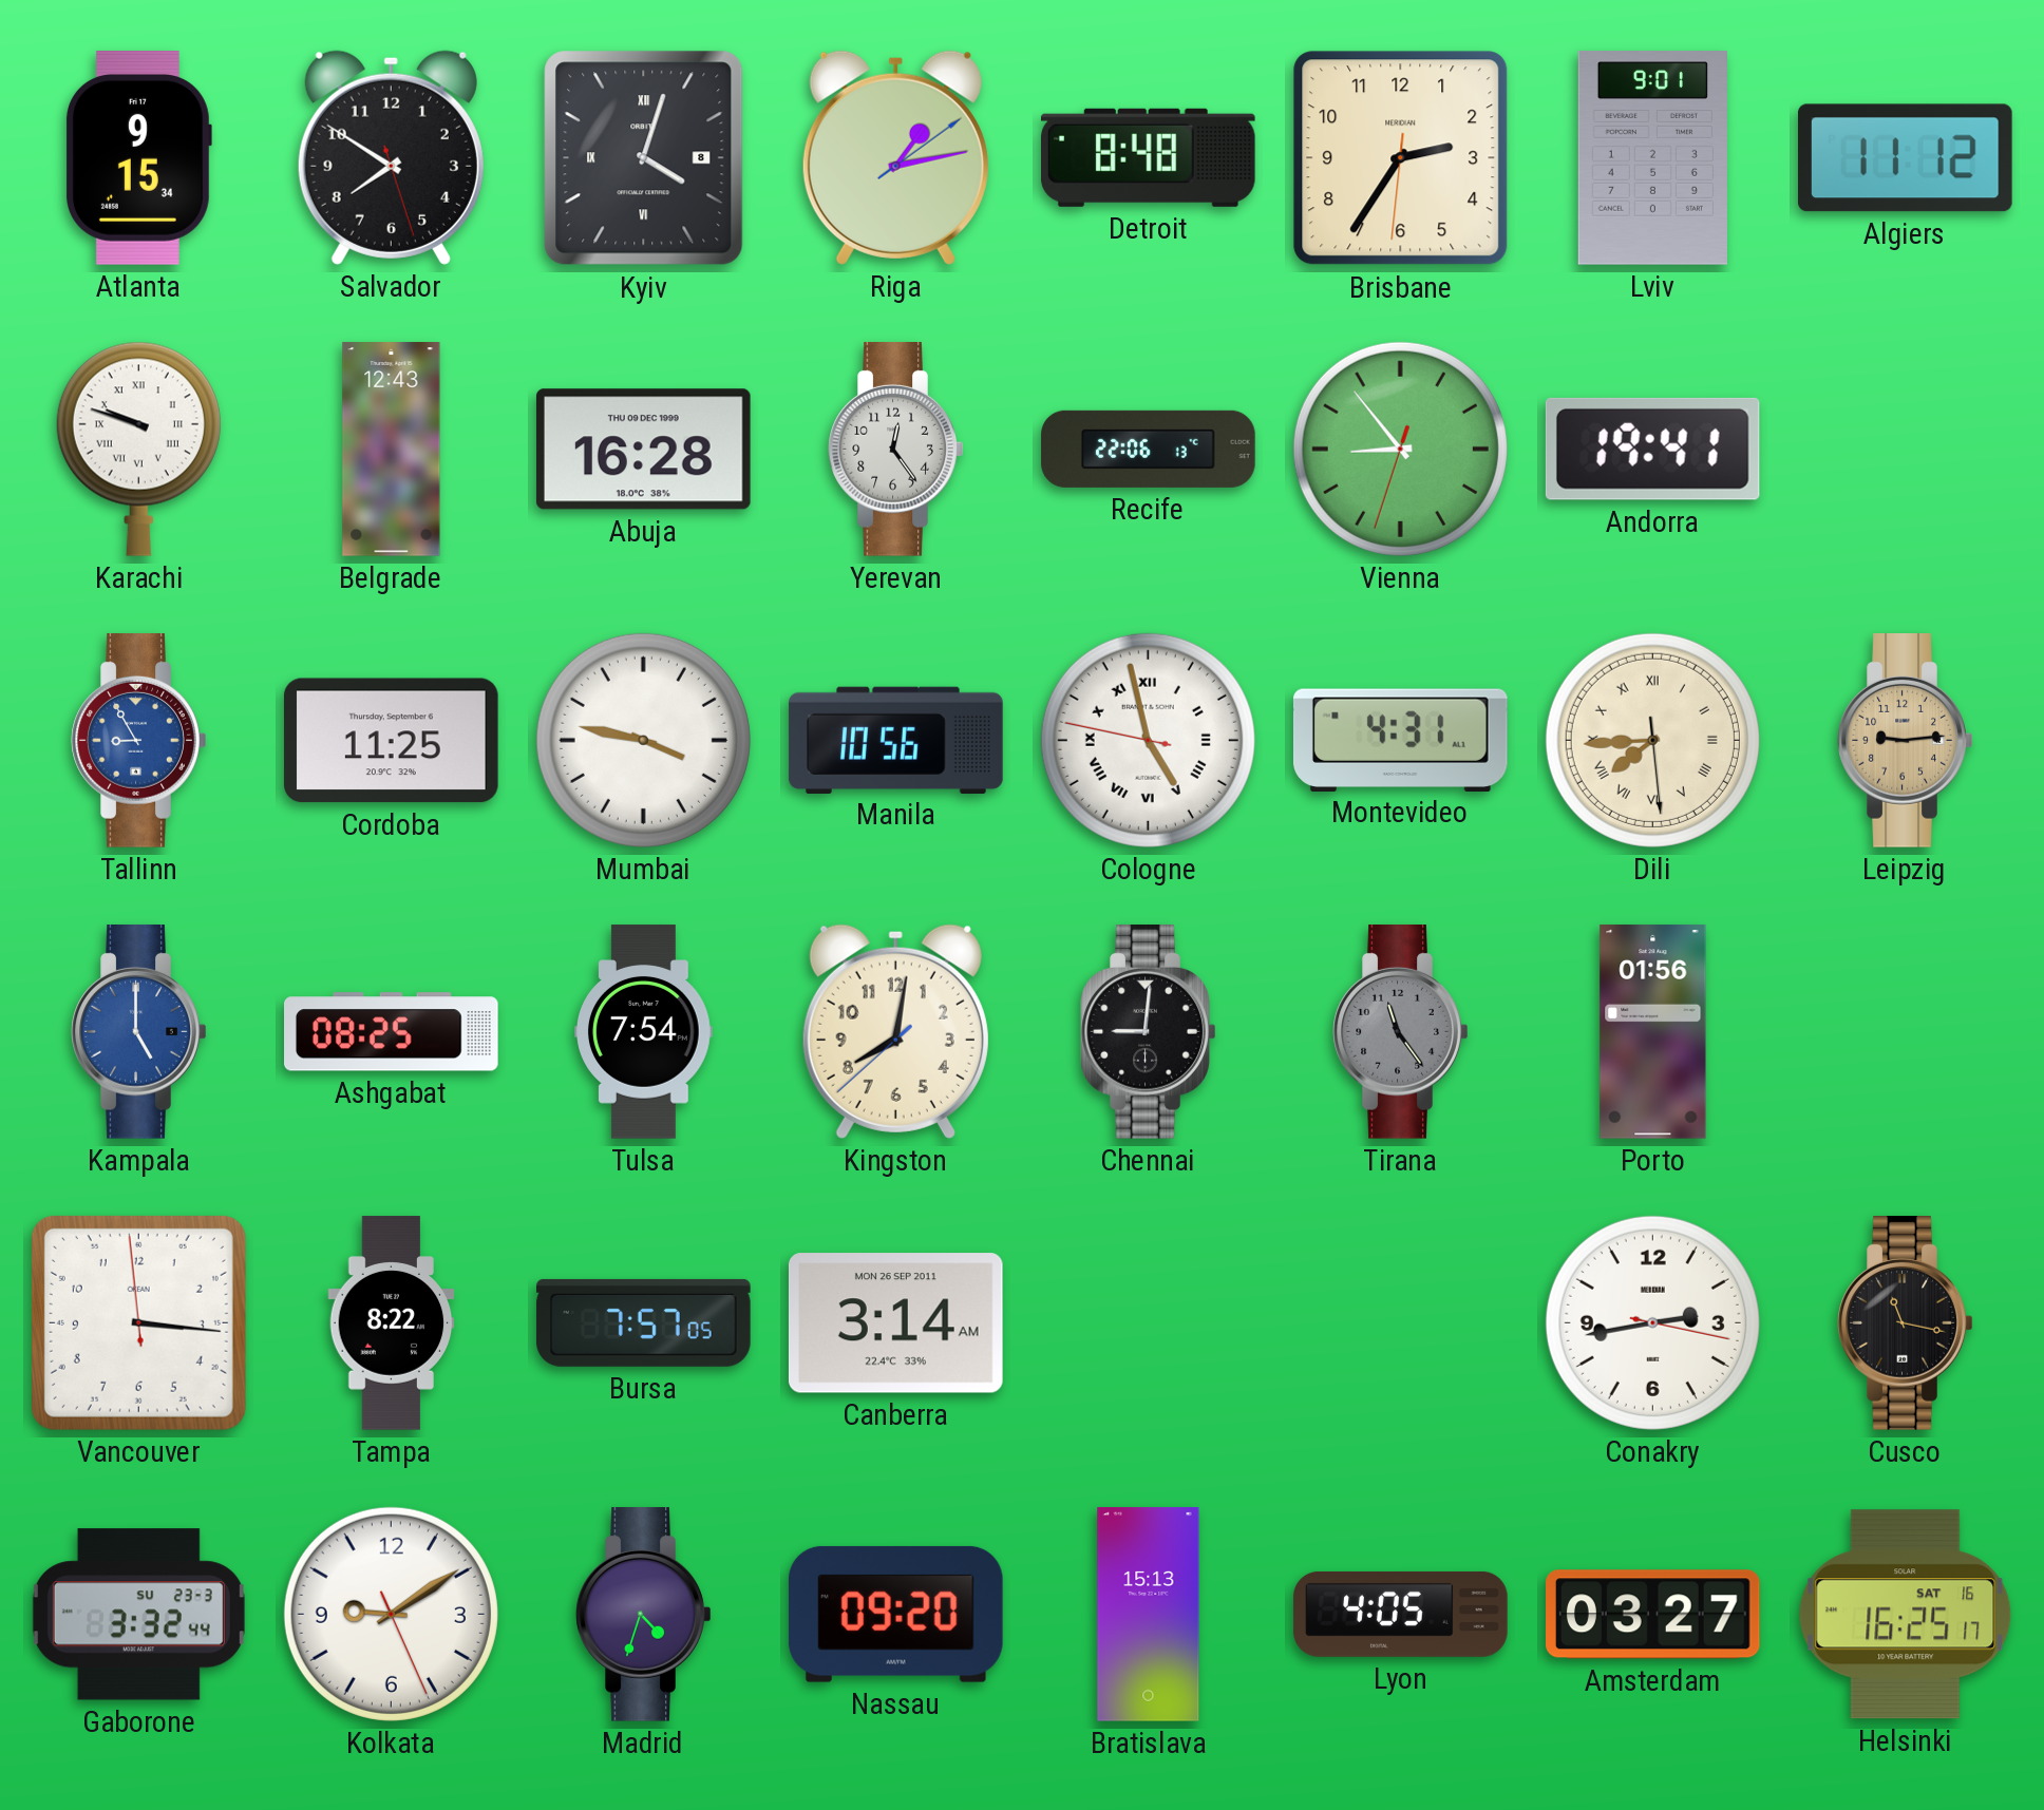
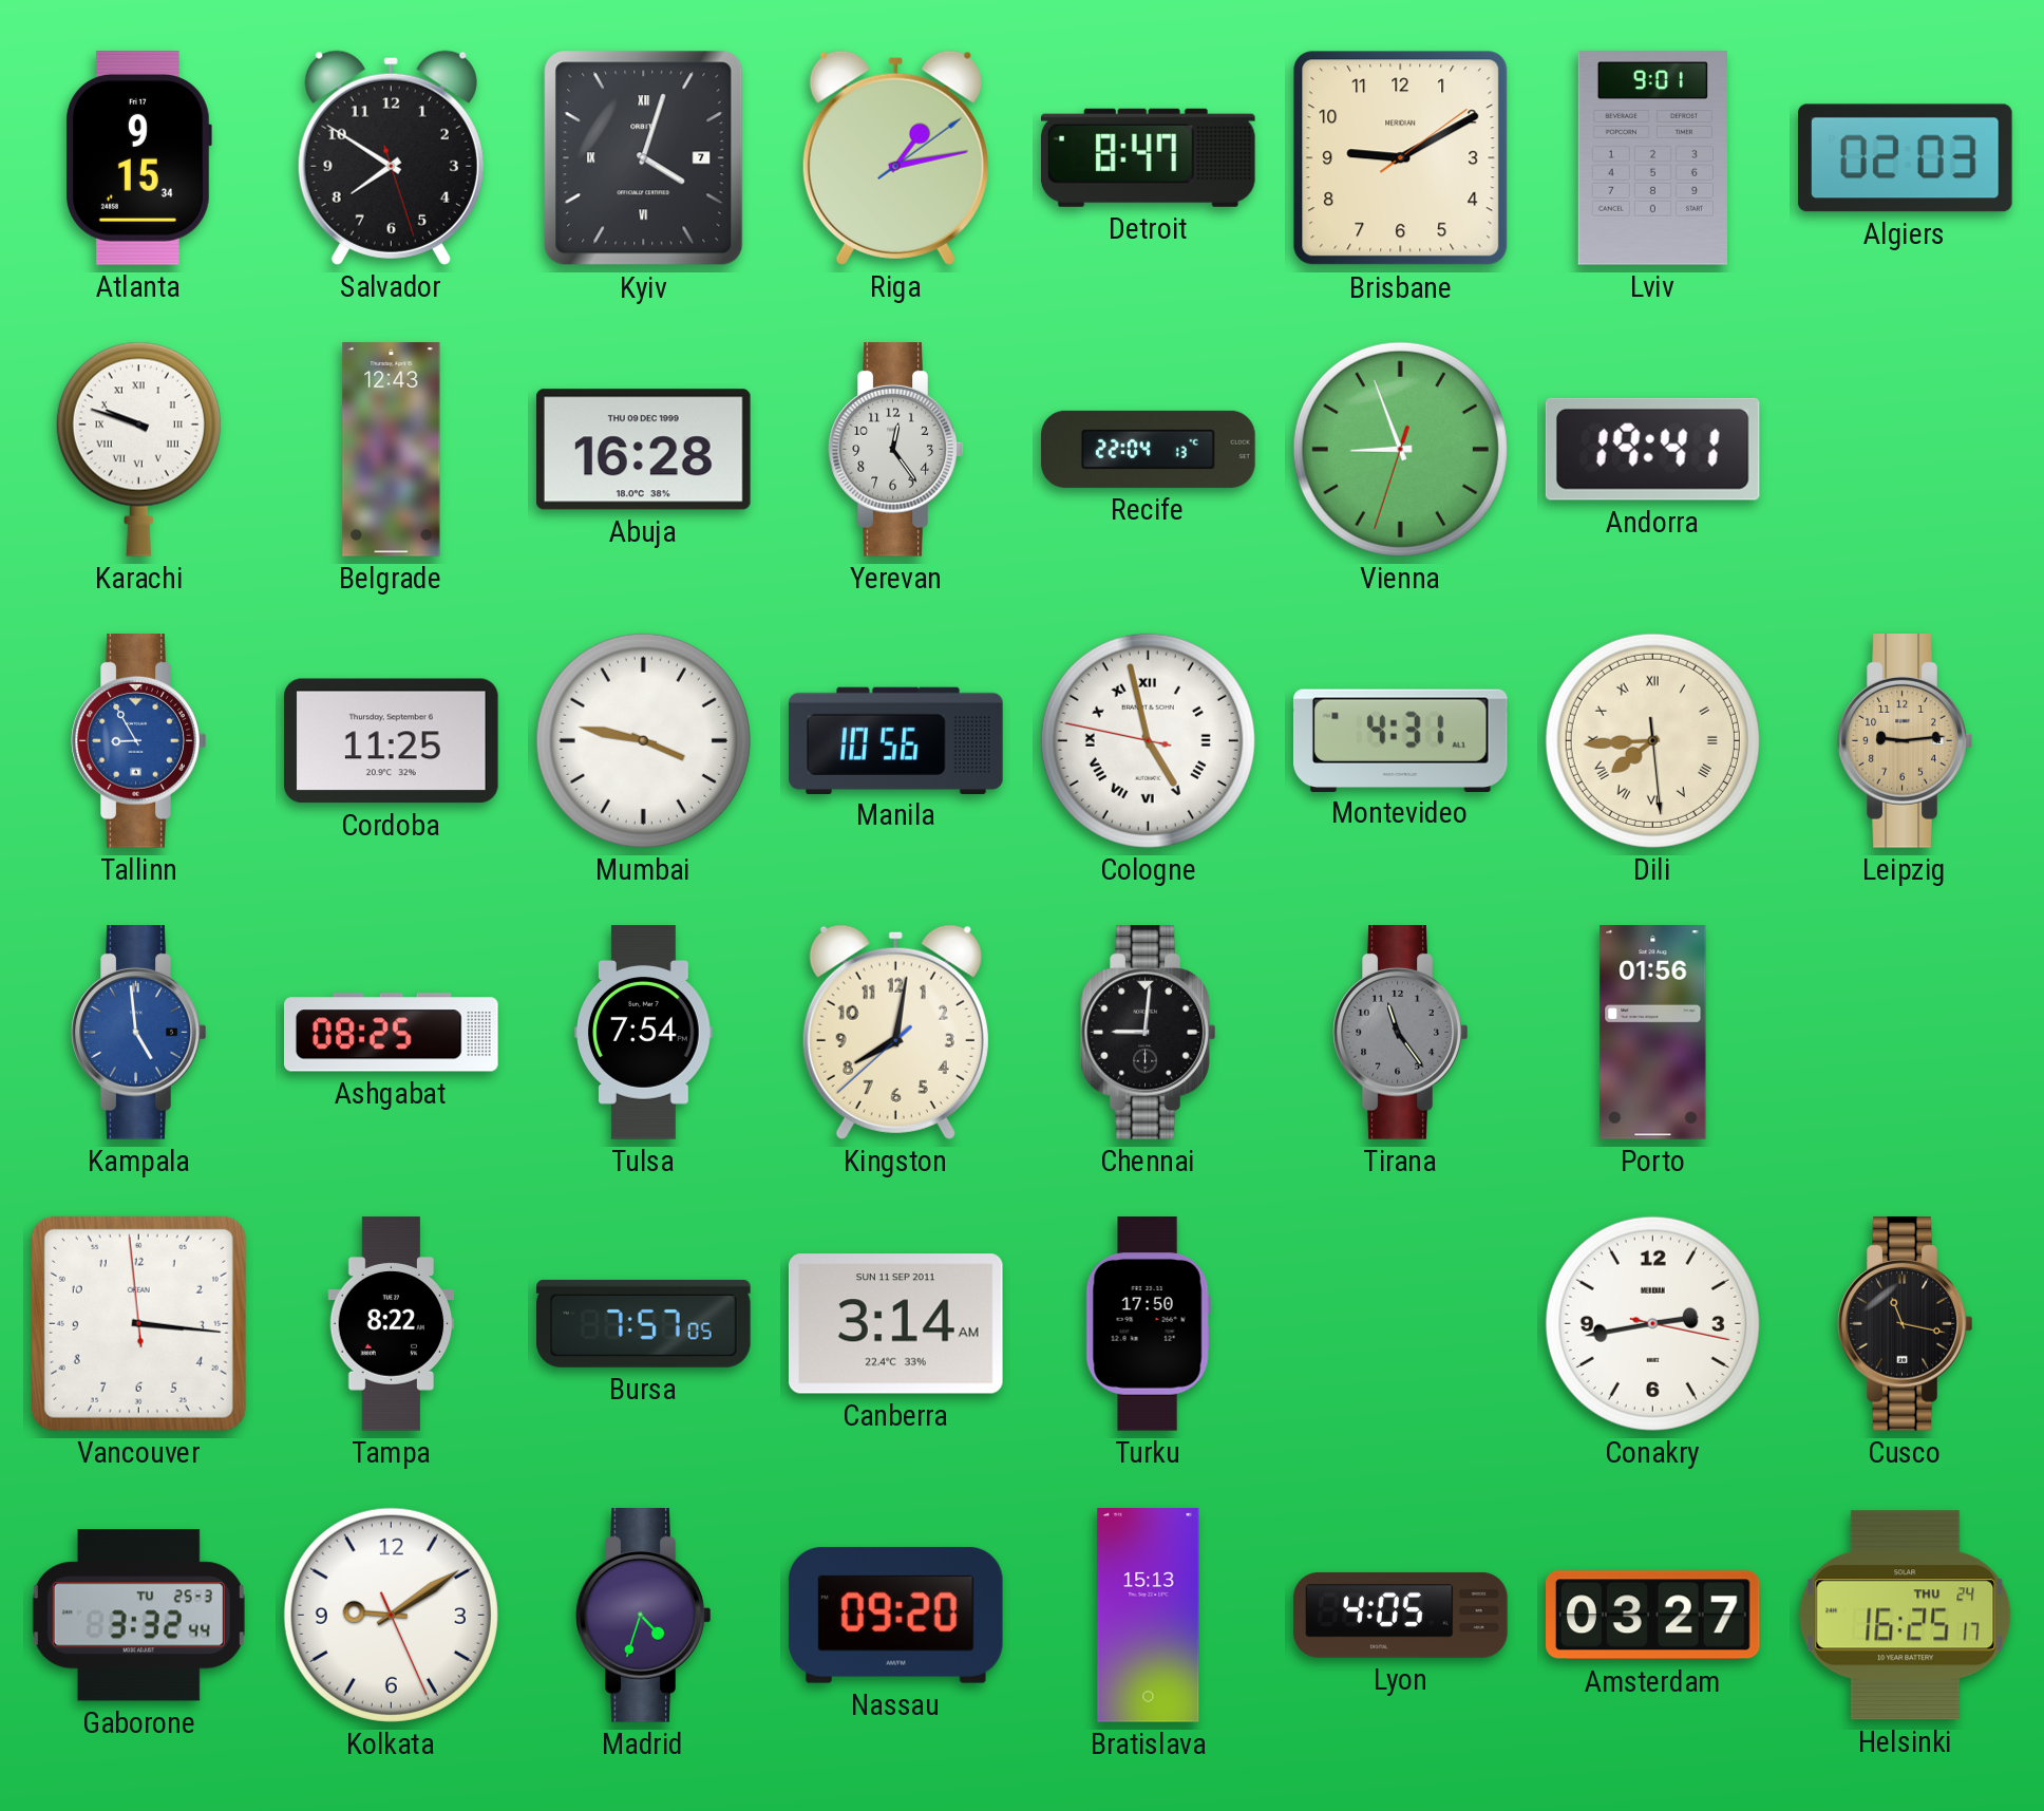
Kyiv date: 8 -> 7
Detroit: 8:48 -> 8:47
Brisbane: 2:35 -> 9:10
Algiers: 11:12 -> 02:03
Recife: 22:06 -> 22:04
Vienna: 8:53 -> 8:56
Kampala: 5:00 -> 4:59
Canberra date: MON 26 SEP 2011 -> SUN 11 SEP 2011
Turku: none -> 17:50
Gaborone date: SU 23-3 -> TU 25-3
Helsinki date: SAT 16 -> THU 24
